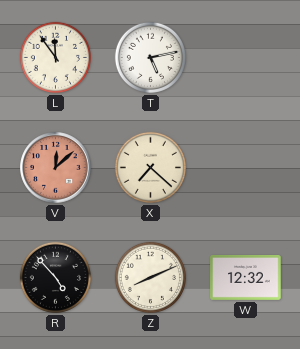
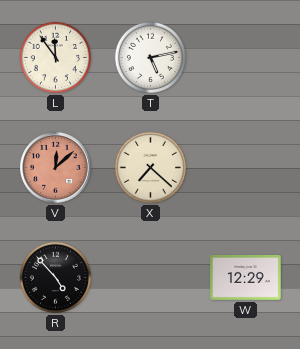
Z: 8:11 -> none
W: 12:32 -> 12:29
